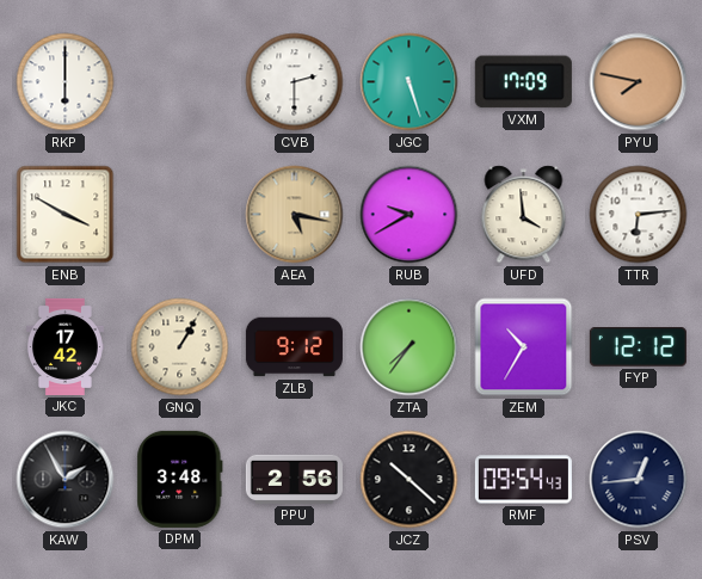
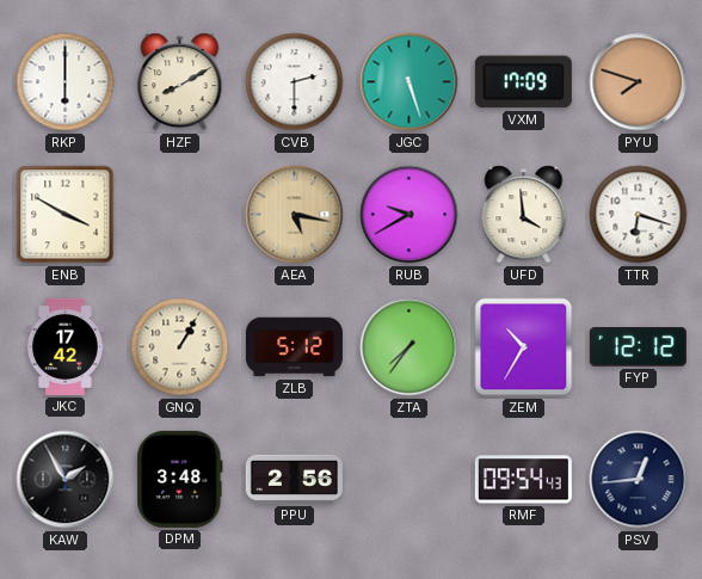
HZF: none -> 8:10
PYU: 7:47 -> 7:48
TTR: 6:14 -> 6:18
ZLB: 9:12 -> 5:12
JCZ: 10:22 -> none
